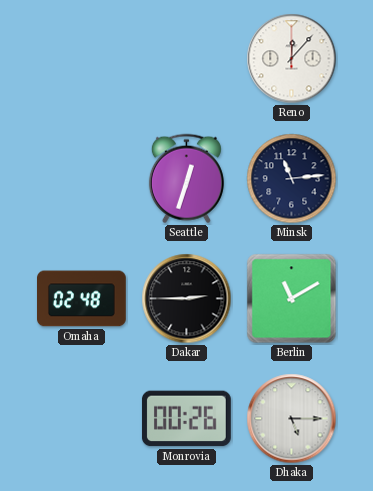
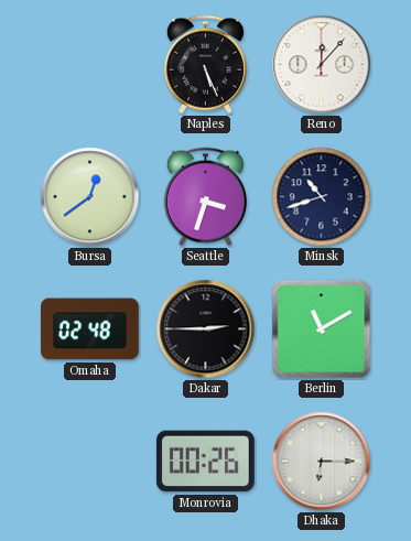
Naples: none -> 5:26
Bursa: none -> 12:39
Seattle: 12:33 -> 3:33
Minsk: 11:14 -> 10:42
Dhaka: 5:15 -> 6:15
